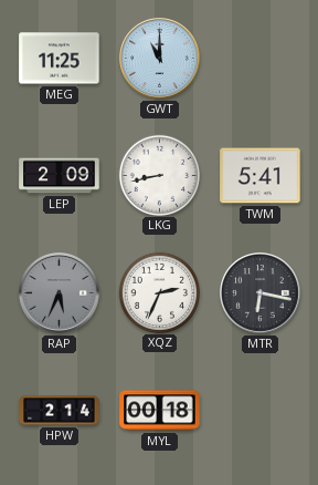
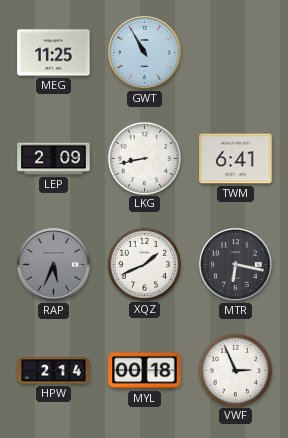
GWT: 11:00 -> 10:55
TWM: 5:41 -> 6:41
XQZ: 2:34 -> 1:41
VWF: none -> 2:56
